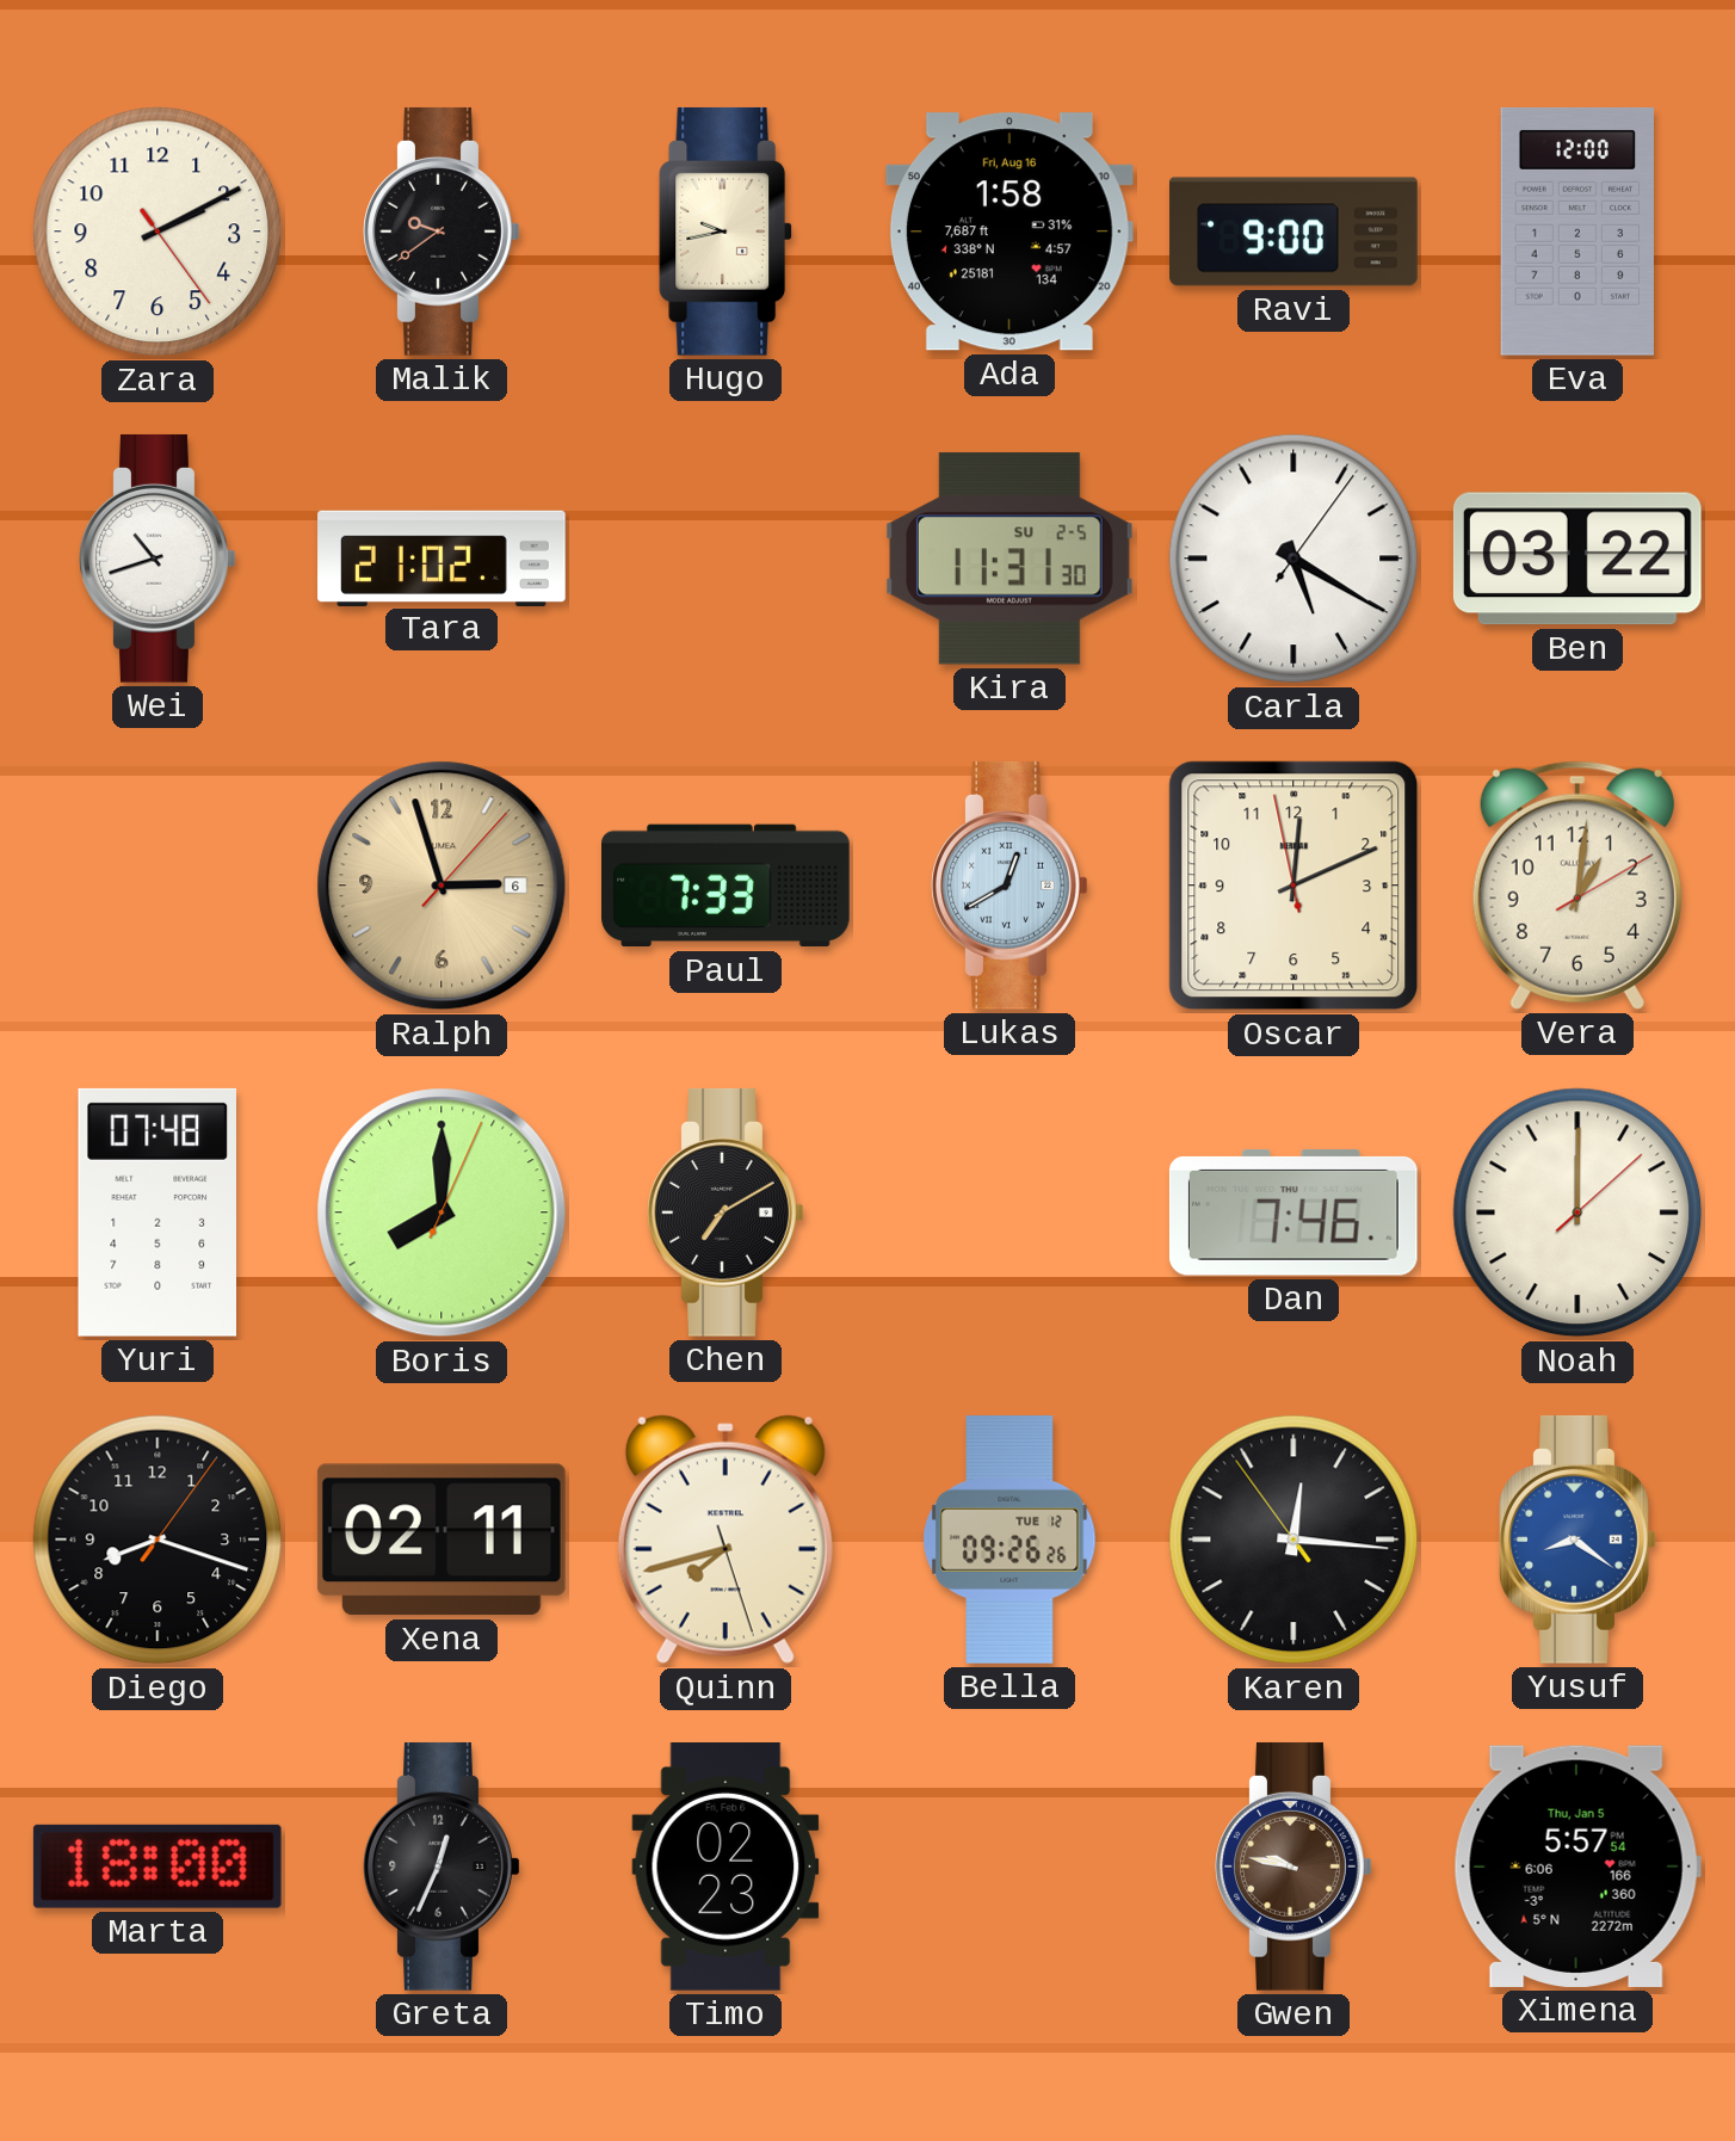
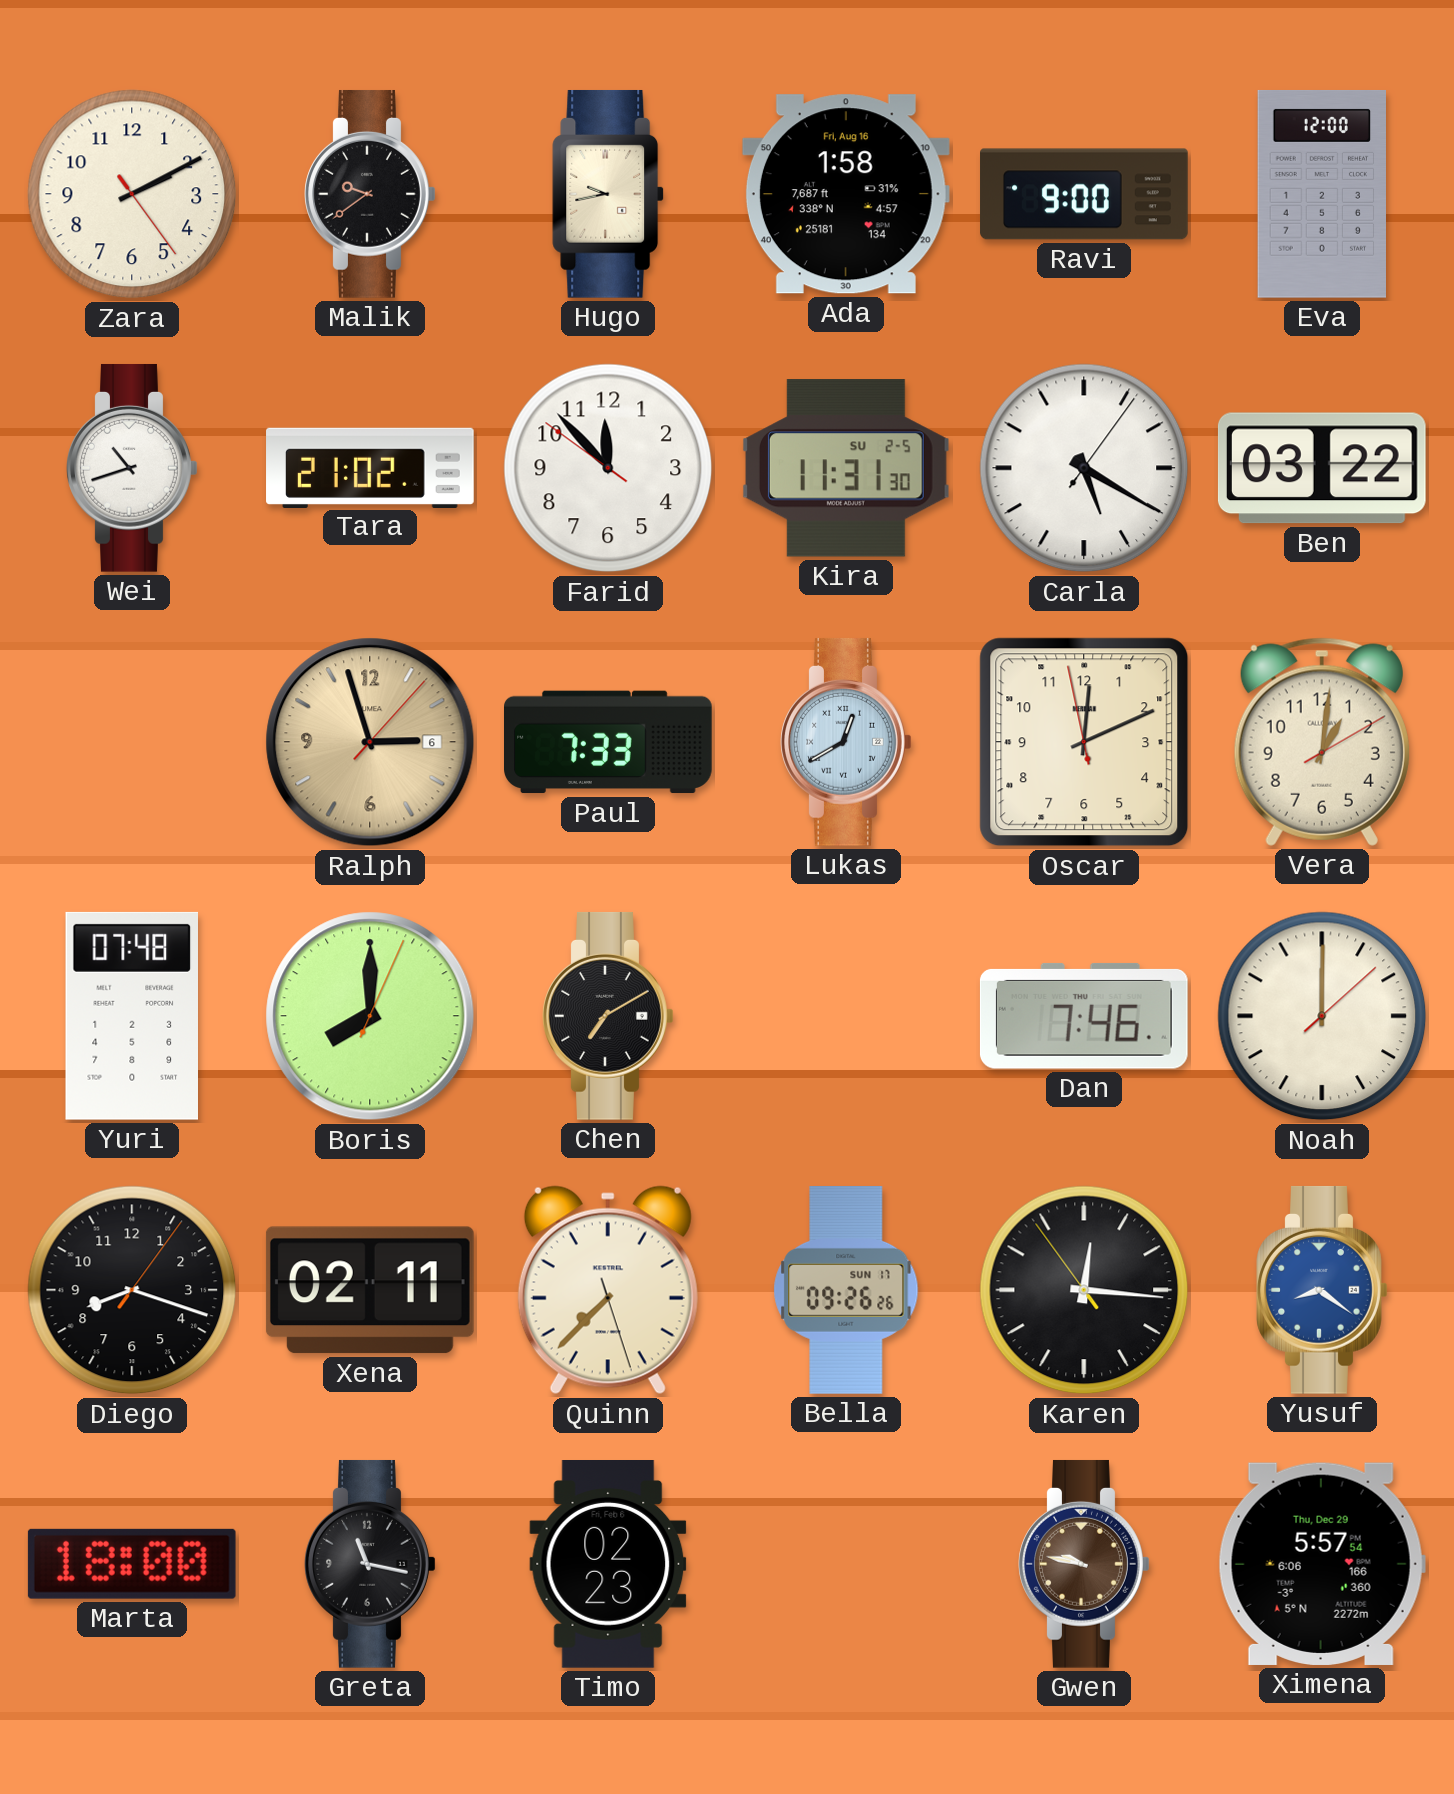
Farid: none -> 11:52
Quinn: 7:42 -> 7:37
Bella date: TUE 12 -> SUN 17
Greta: 12:34 -> 11:17
Ximena date: Thu, Jan 5 -> Thu, Dec 29
